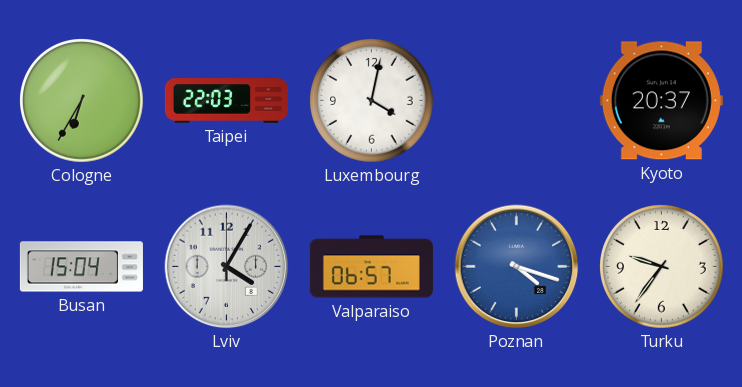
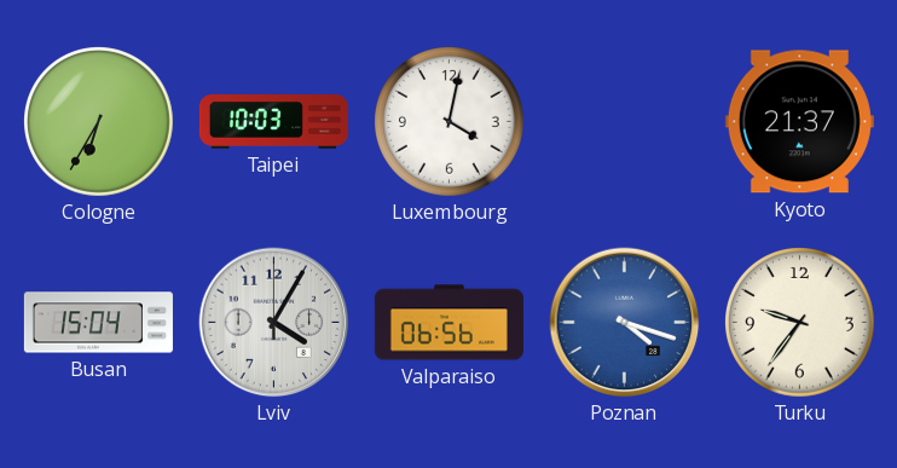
Taipei: 22:03 -> 10:03
Kyoto: 20:37 -> 21:37
Valparaiso: 06:57 -> 06:56
